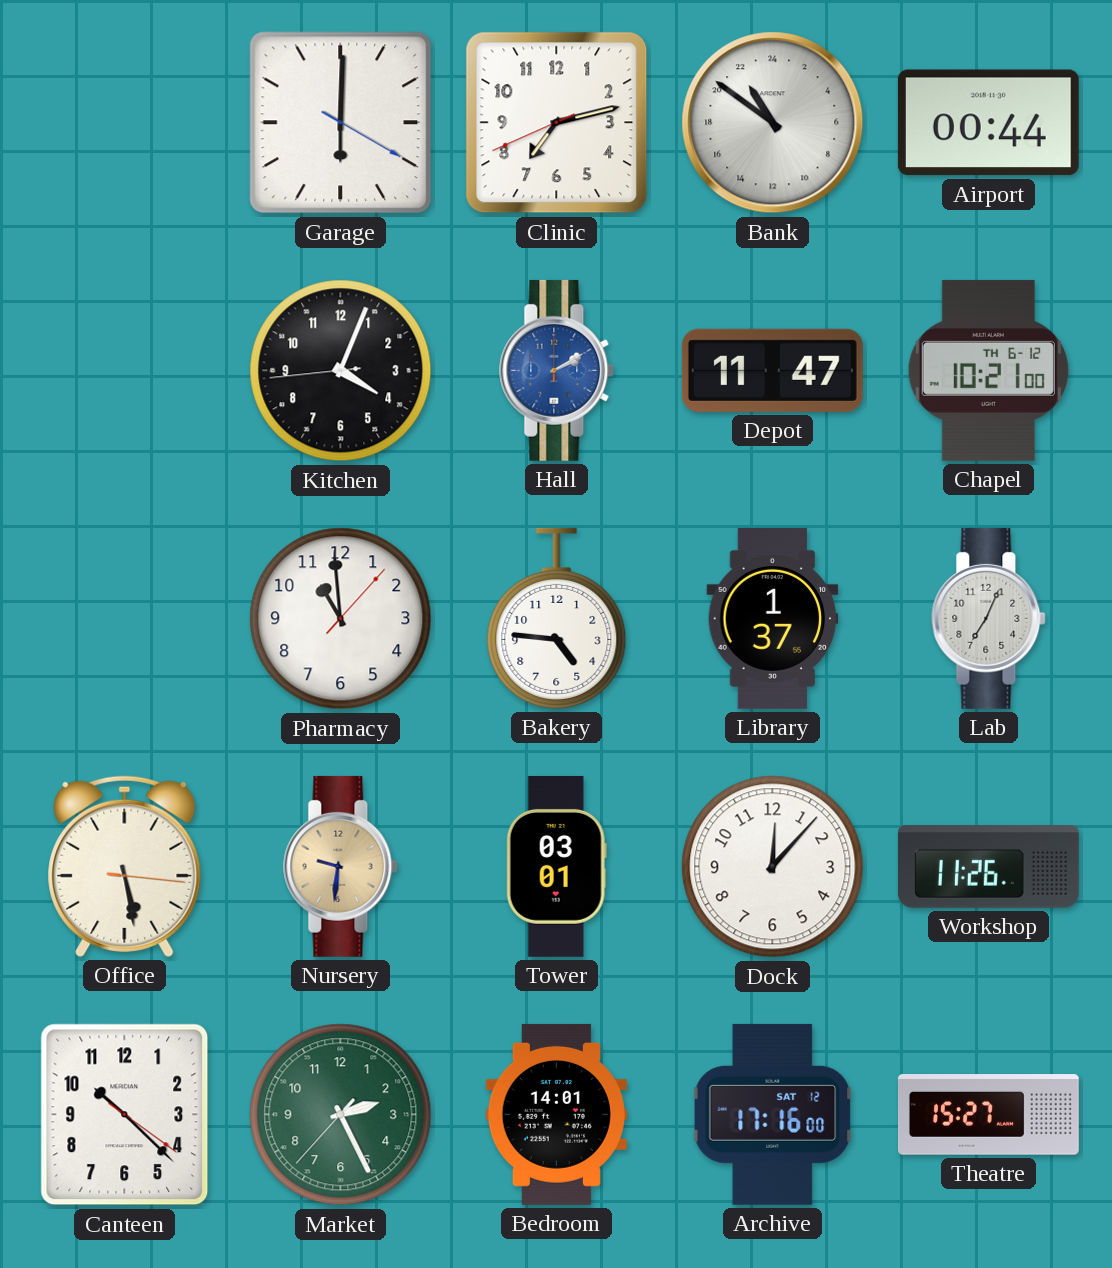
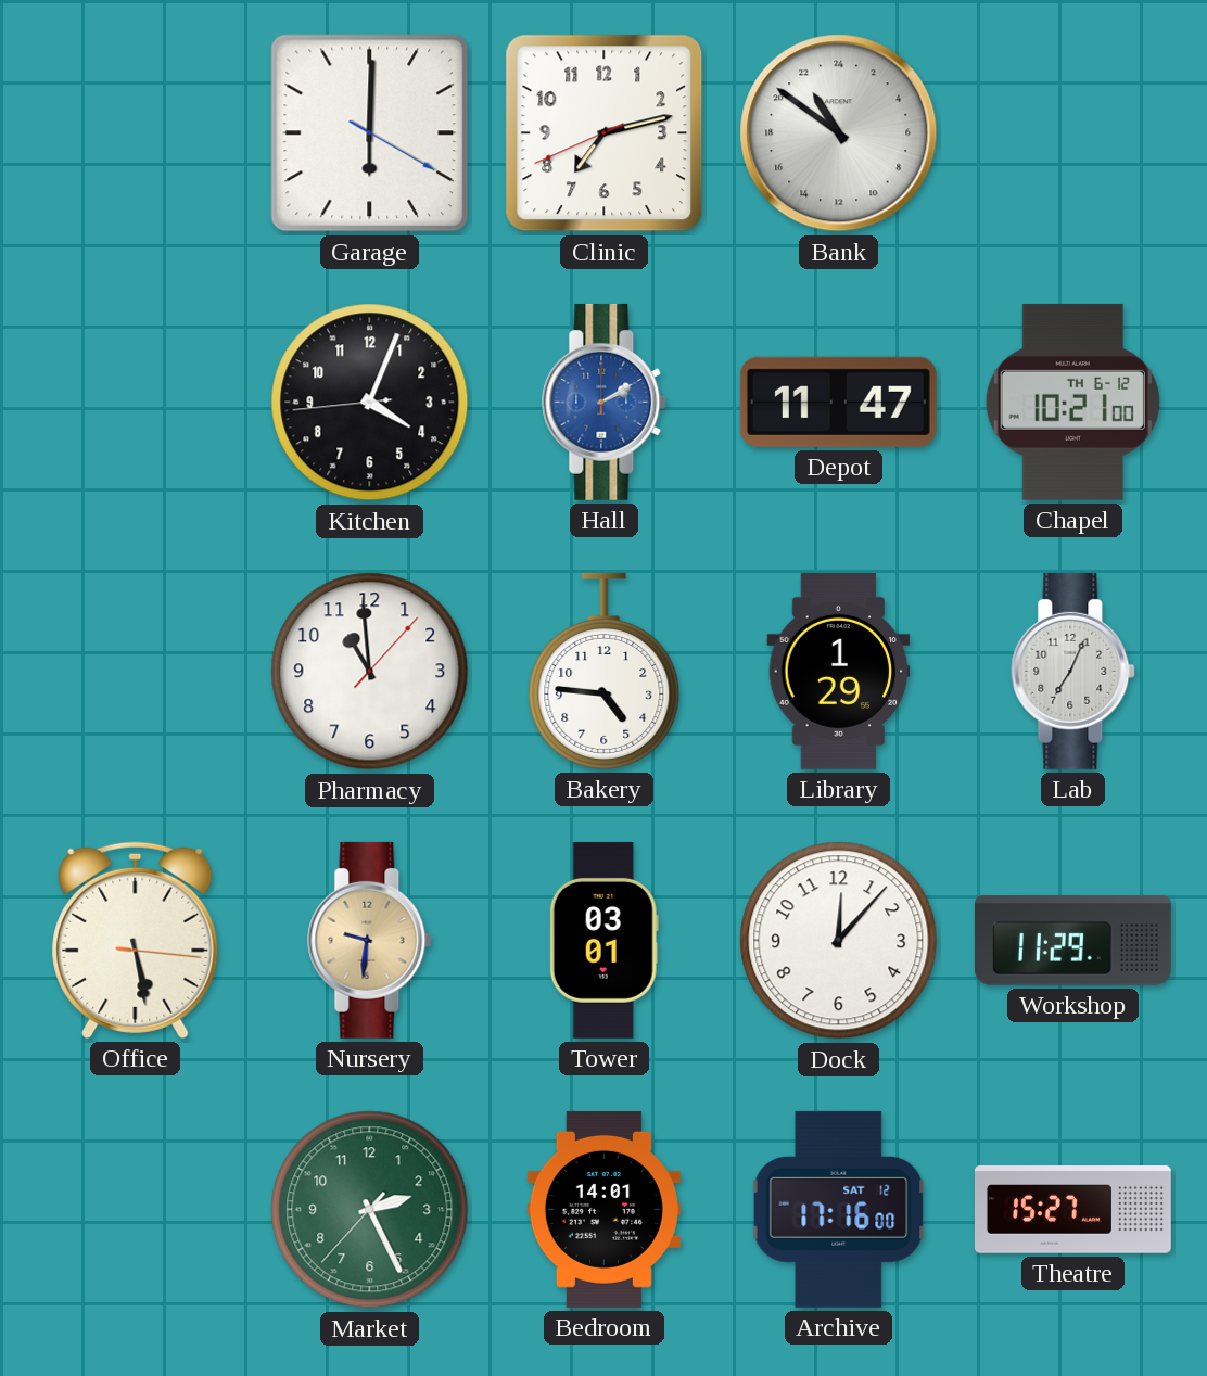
Airport: 00:44 -> none
Library: 1:37 -> 1:29
Workshop: 11:26 -> 11:29
Canteen: 10:22 -> none
